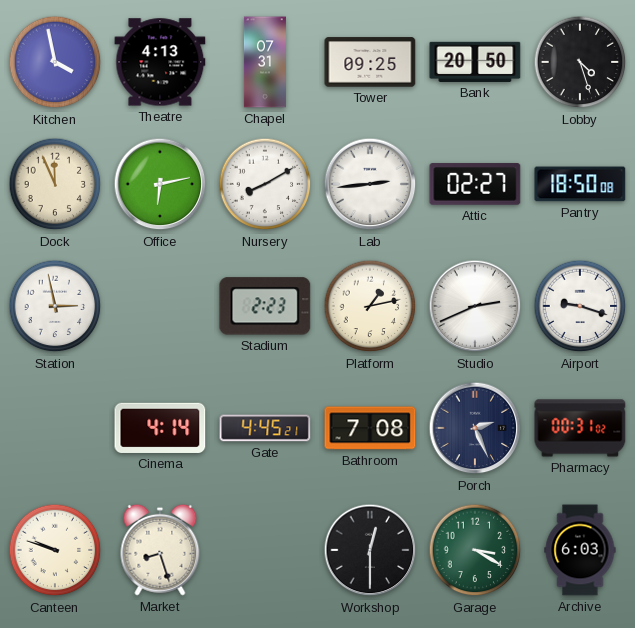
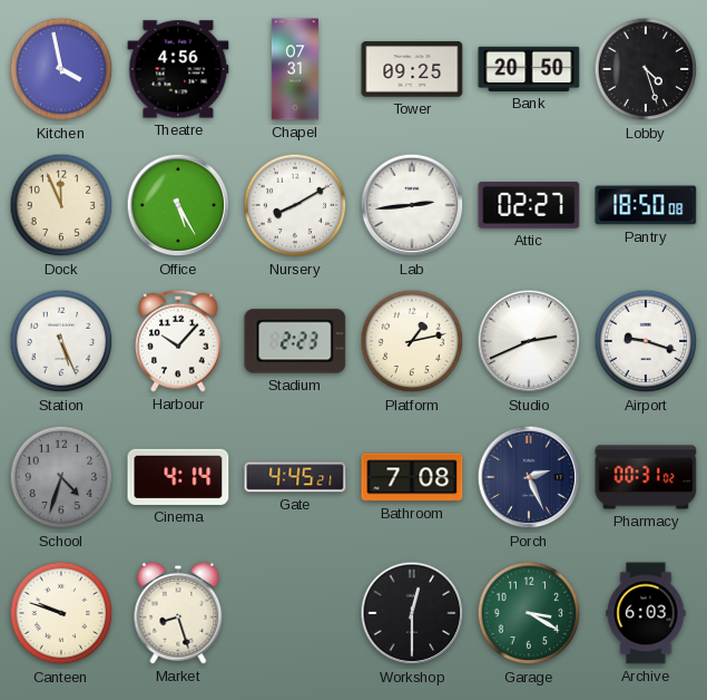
Theatre: 4:13 -> 4:56
Office: 6:13 -> 5:25
Station: 2:58 -> 5:26
Harbour: none -> 10:07
School: none -> 4:33
